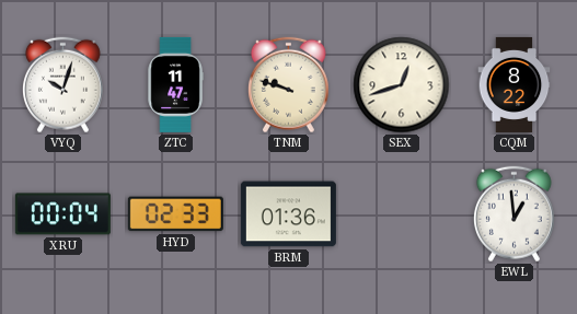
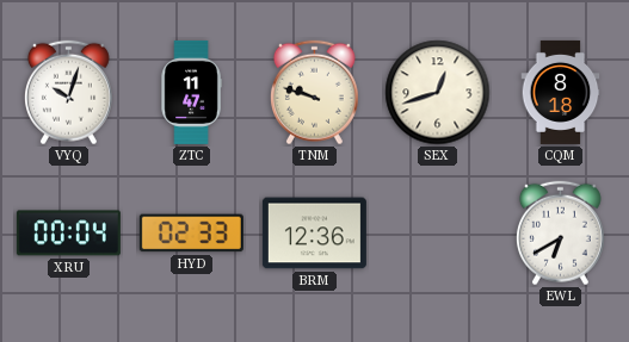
CQM: 8:22 -> 8:18
BRM: 01:36 -> 12:36
EWL: 12:59 -> 6:40
